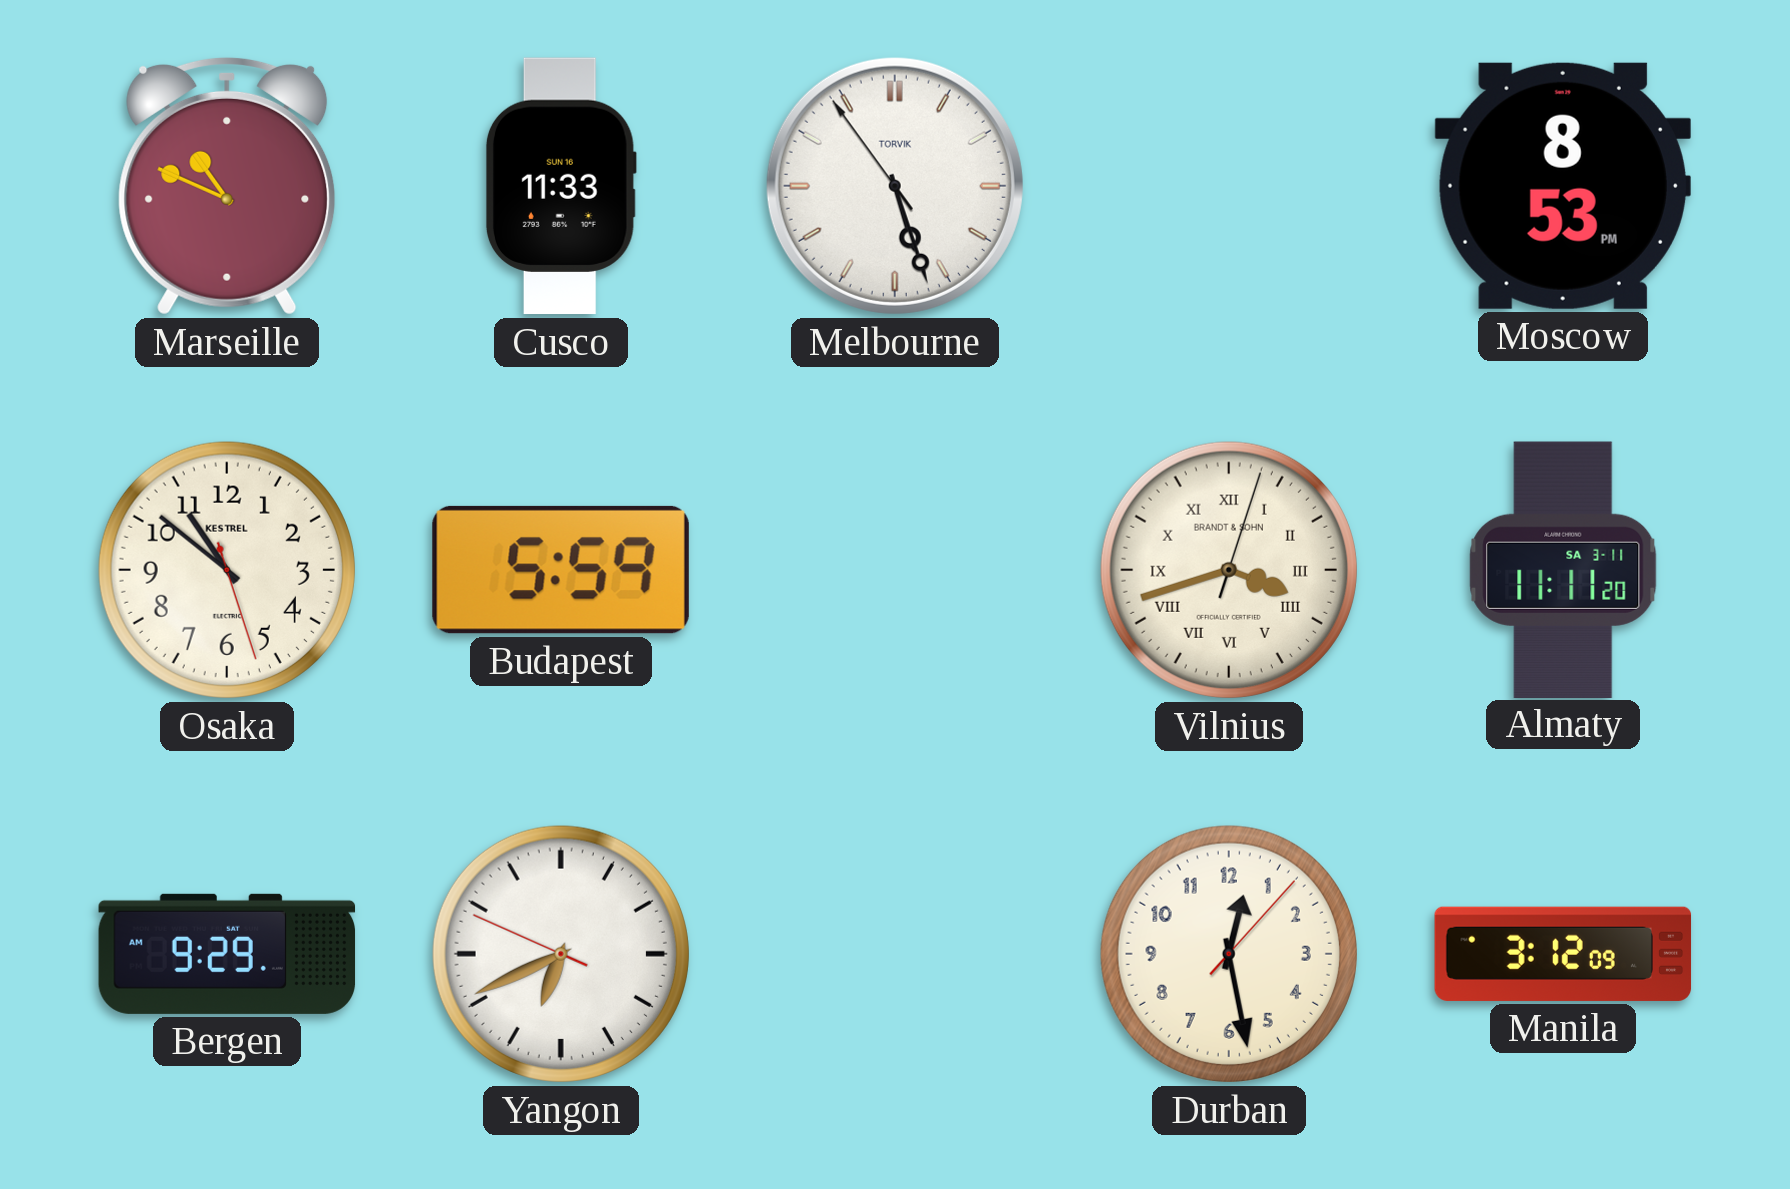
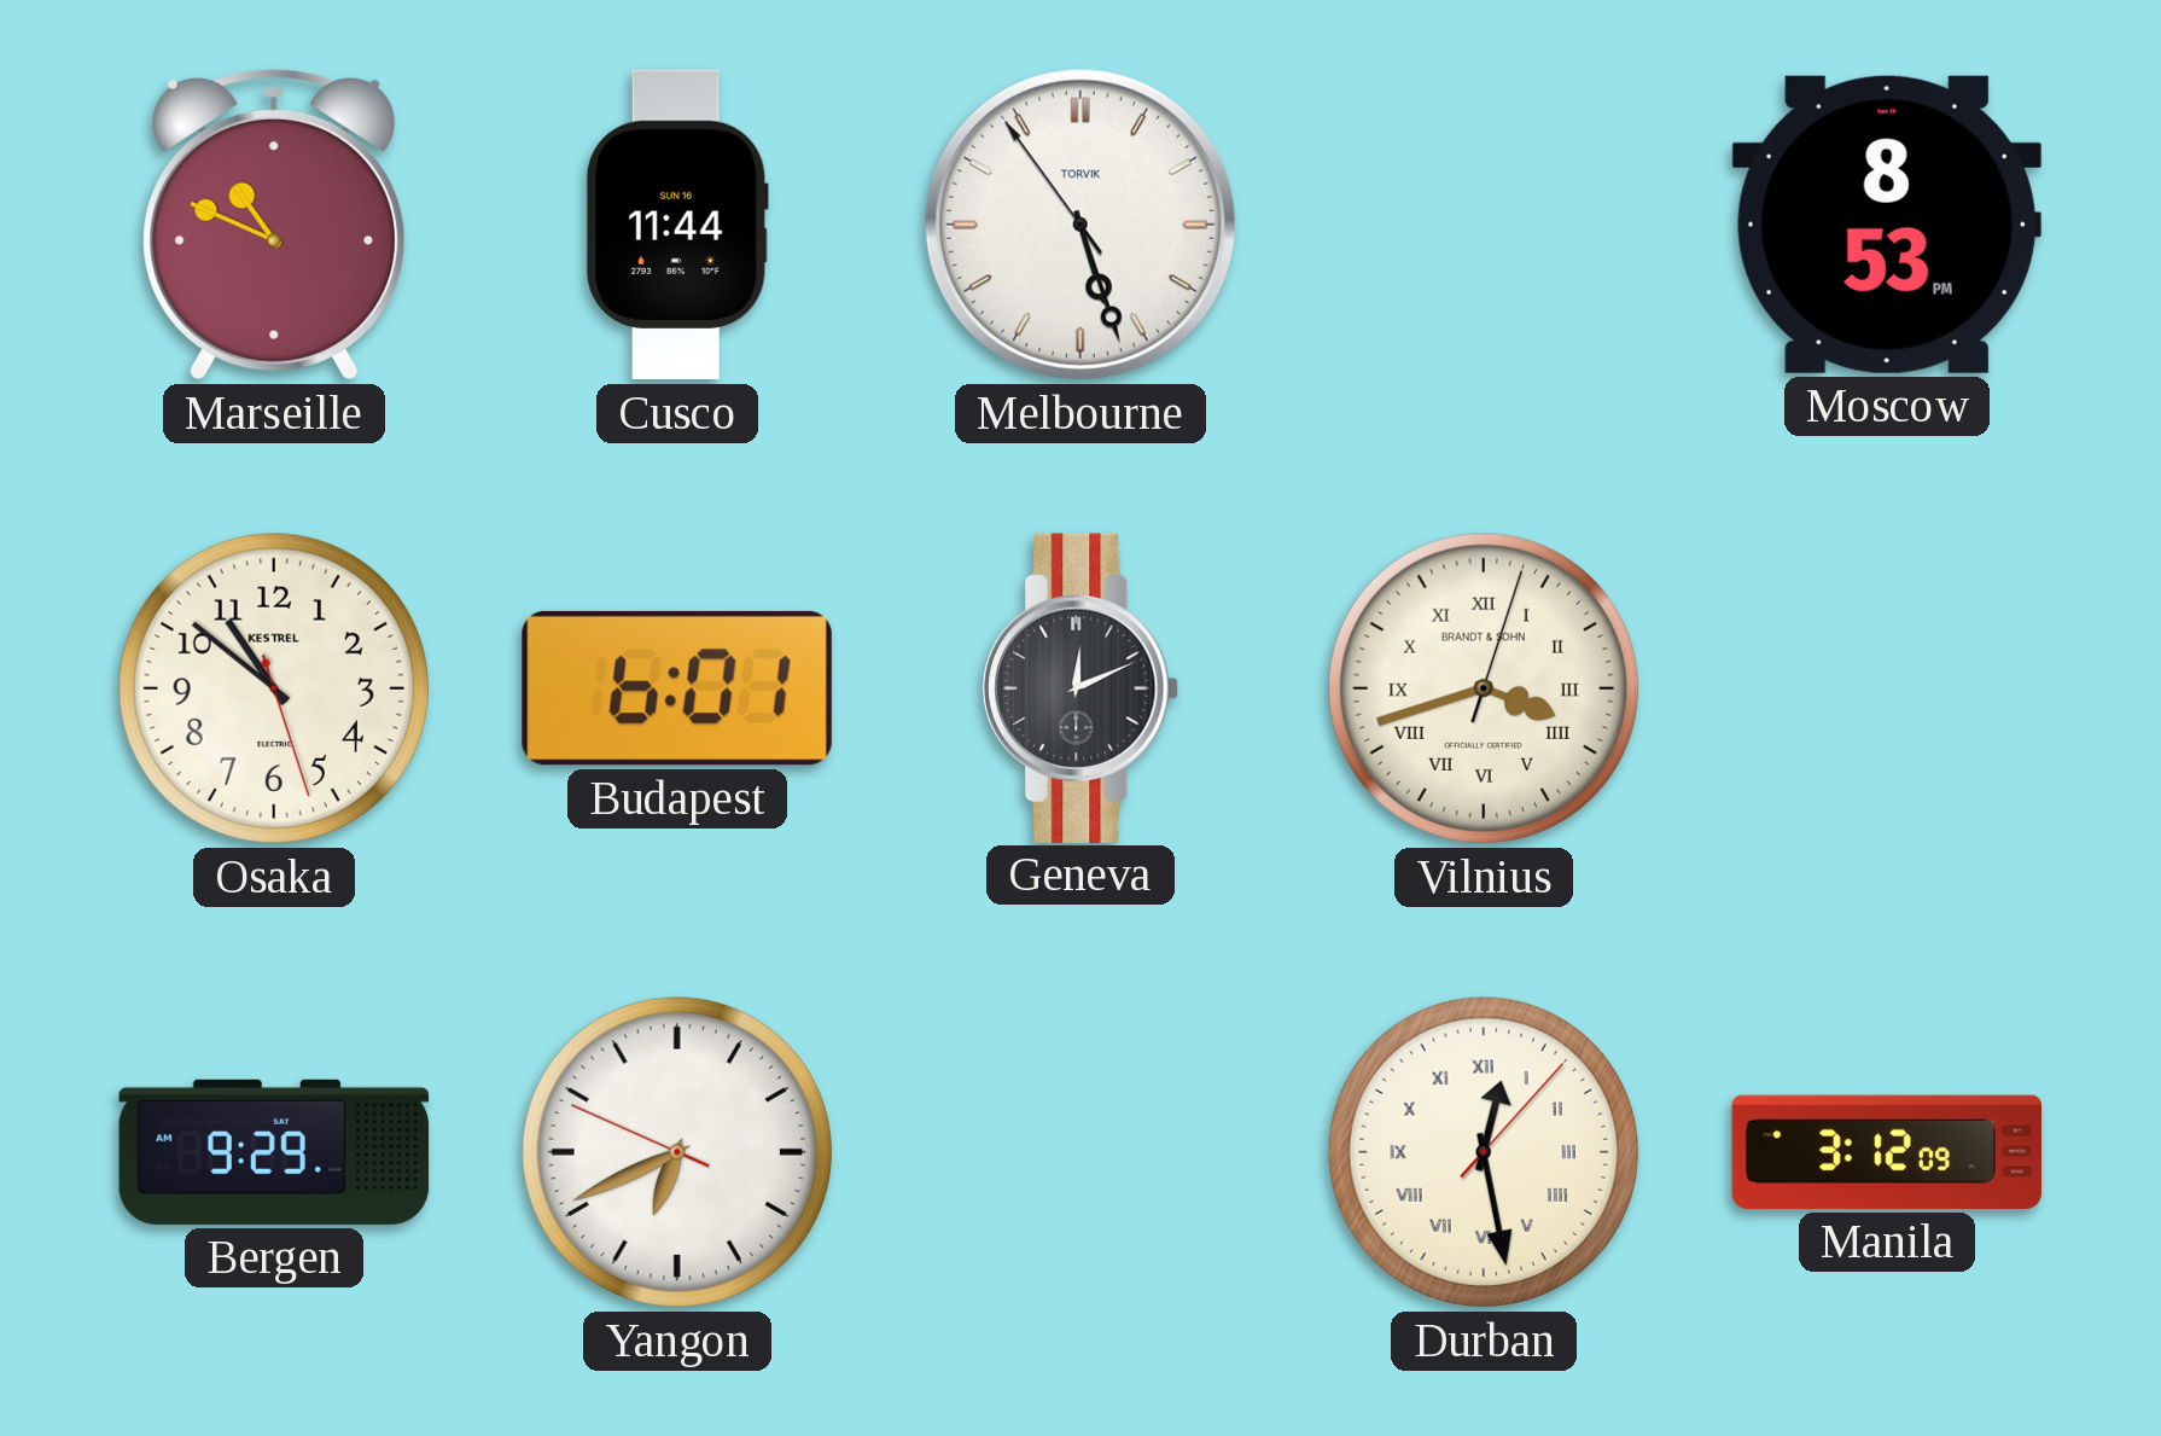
Cusco: 11:33 -> 11:44
Budapest: 5:59 -> 6:01
Geneva: none -> 12:11
Almaty: 11:11 -> none
Durban numerals: Arabic -> Roman
